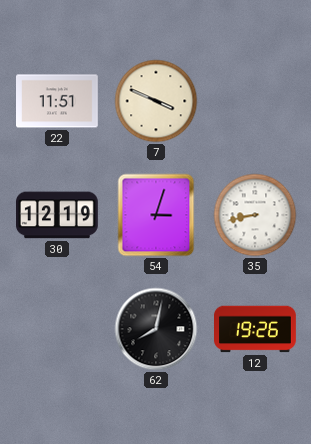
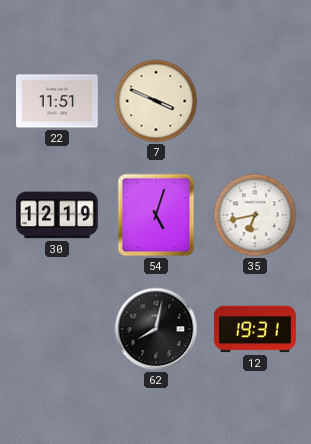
54: 3:03 -> 5:03
35: 8:43 -> 6:43
12: 19:26 -> 19:31
